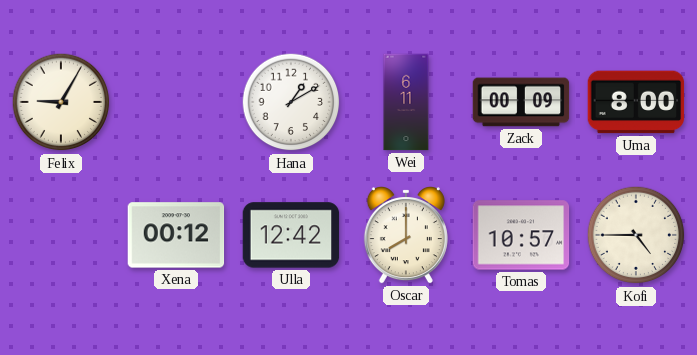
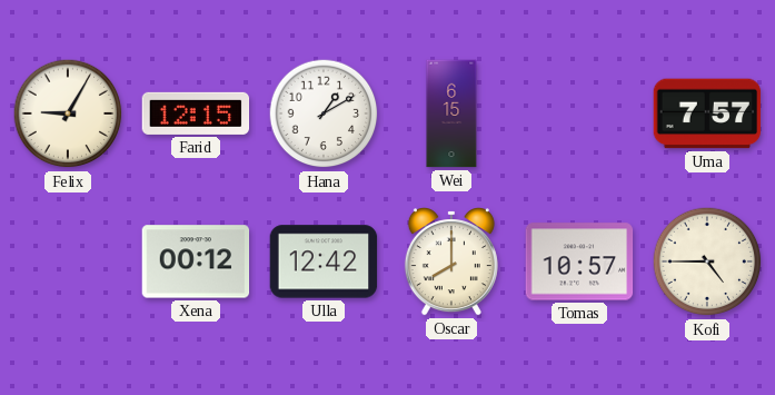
Farid: none -> 12:15
Wei: 6:11 -> 6:15
Zack: 00:09 -> none
Uma: 8:00 -> 7:57
